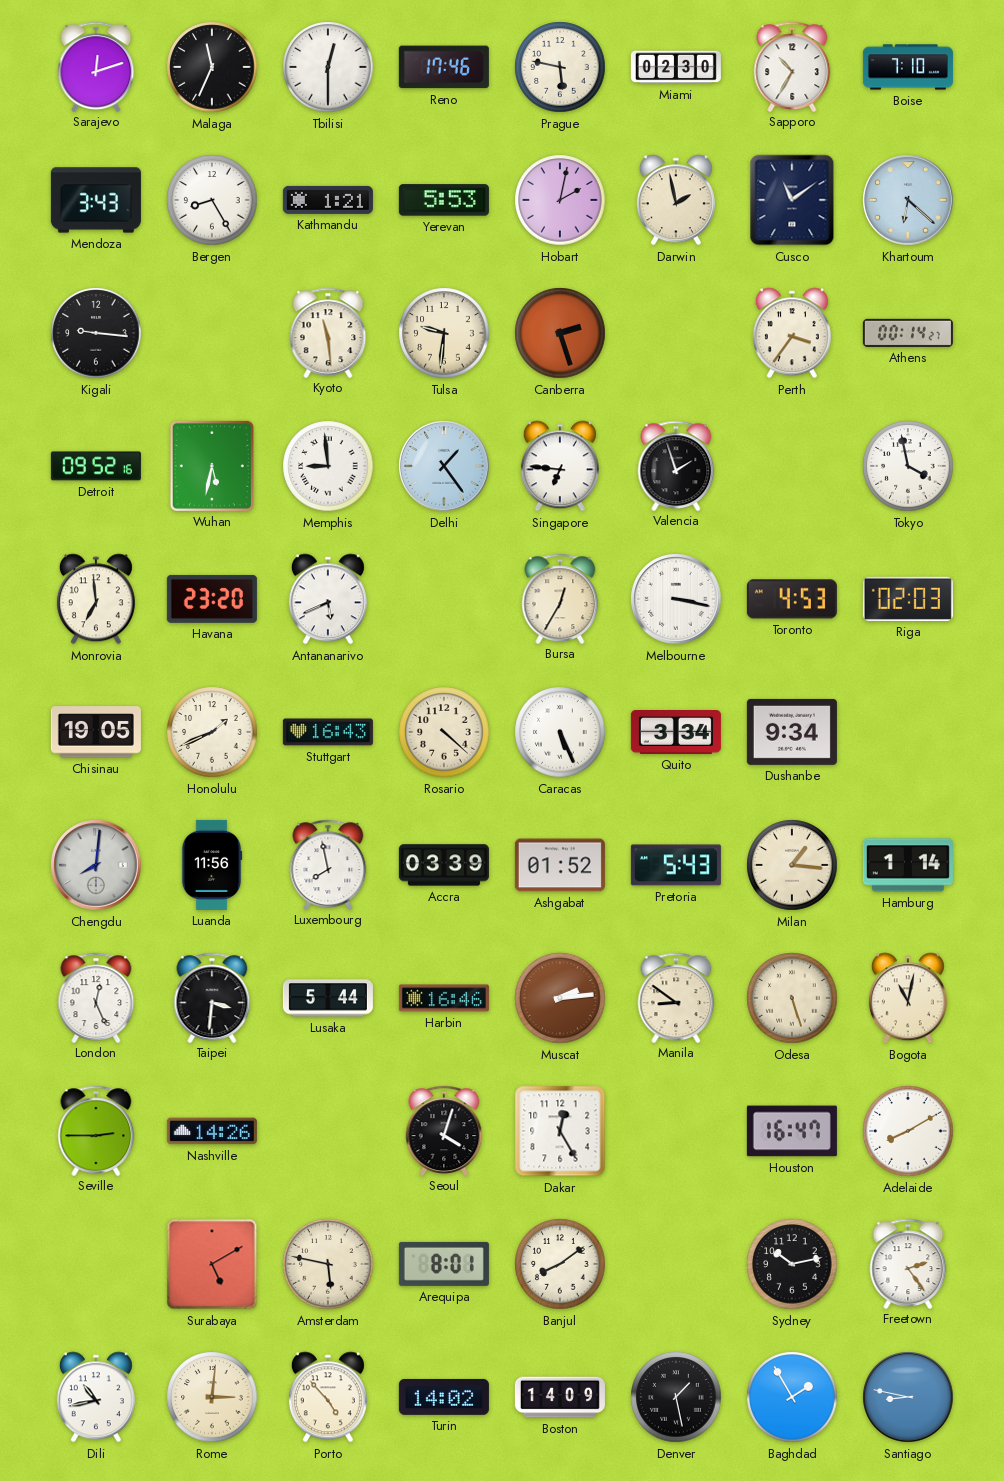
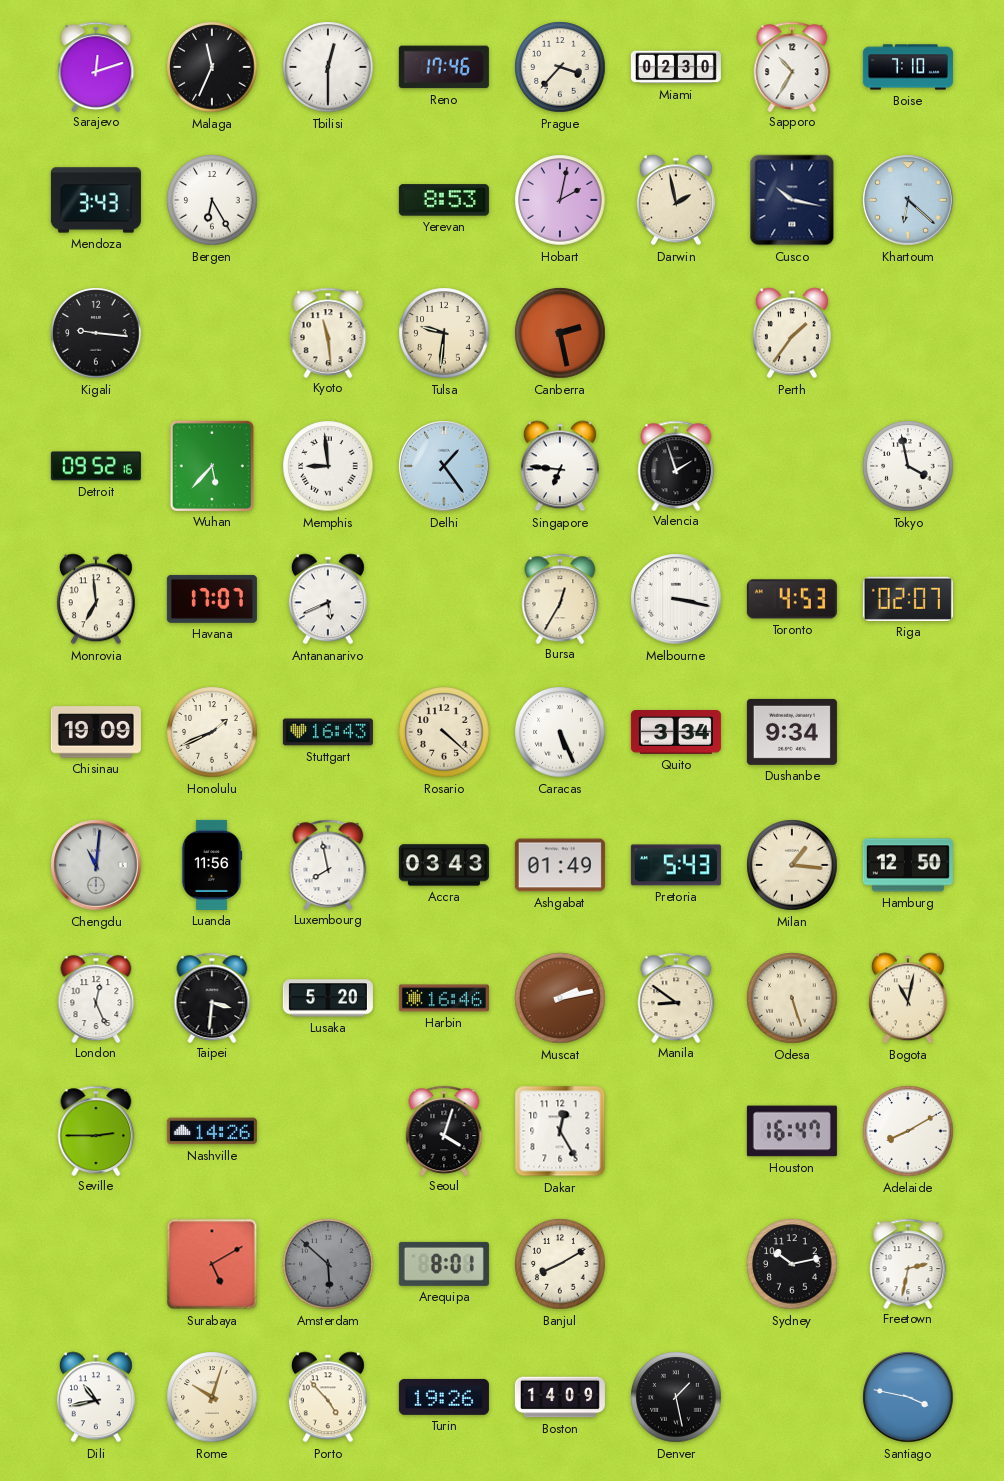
Prague: 5:47 -> 3:37
Bergen: 8:25 -> 6:25
Kathmandu: 1:21 -> none
Yerevan: 5:53 -> 8:53
Cusco: 11:09 -> 10:17
Canberra: 2:27 -> 2:28
Perth: 3:36 -> 1:36
Athens: 00:14 -> none
Wuhan: 5:32 -> 5:37
Havana: 23:20 -> 17:07
Riga: 02:03 -> 02:07
Chisinau: 19:05 -> 19:09
Chengdu: 8:01 -> 11:01
Accra: 03:39 -> 03:43
Ashgabat: 01:52 -> 01:49
Hamburg: 1:14 -> 12:50
Lusaka: 5:44 -> 5:20
Muscat: 2:14 -> 2:13
Amsterdam: 5:47 -> 5:52
Amsterdam dial: cream -> grey
Banjul: 8:09 -> 8:10
Freetown: 2:24 -> 2:32
Rome: 3:01 -> 10:03
Turin: 14:02 -> 19:26
Baghdad: 1:55 -> none
Santiago: 8:47 -> 3:47
